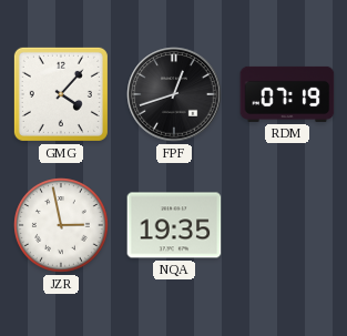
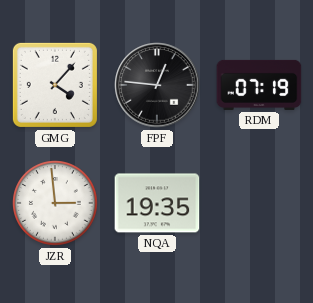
FPF: 12:42 -> 12:46
JZR: 2:58 -> 2:59
